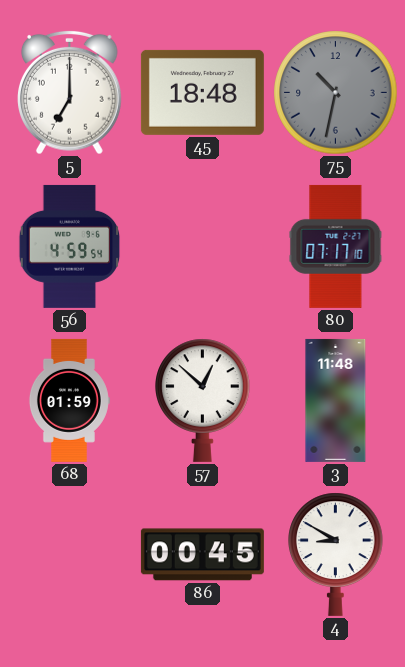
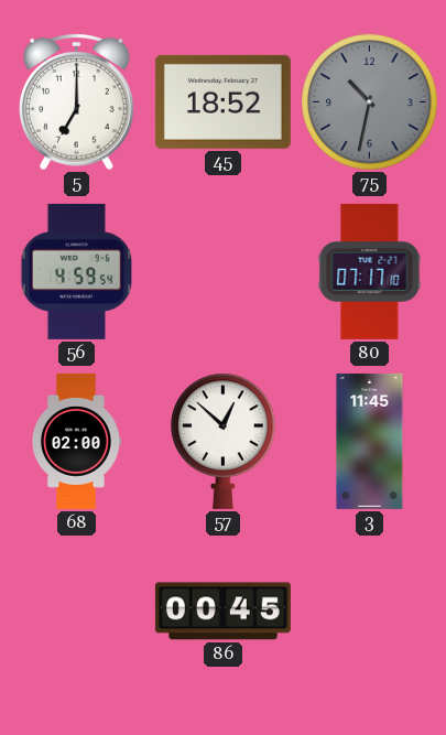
45: 18:48 -> 18:52
68: 01:59 -> 02:00
3: 11:48 -> 11:45
4: 8:50 -> none
